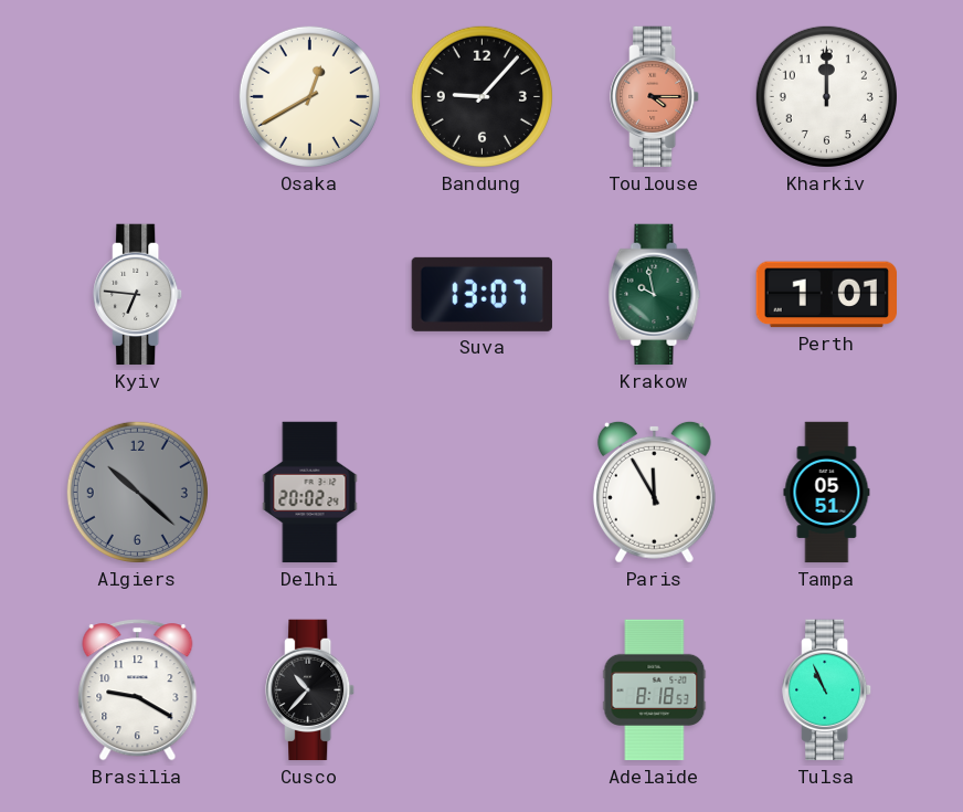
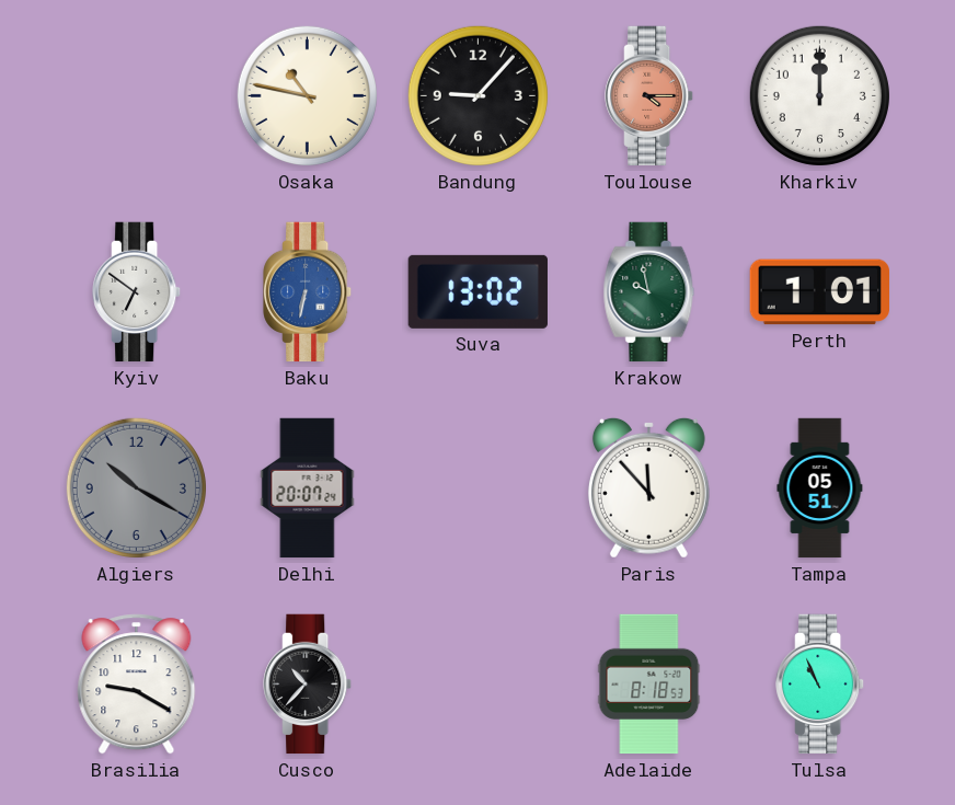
Osaka: 12:40 -> 10:47
Kyiv: 6:46 -> 6:51
Baku: none -> 6:32
Suva: 13:07 -> 13:02
Algiers: 10:22 -> 10:20
Delhi: 20:02 -> 20:07
Paris: 11:55 -> 11:53
